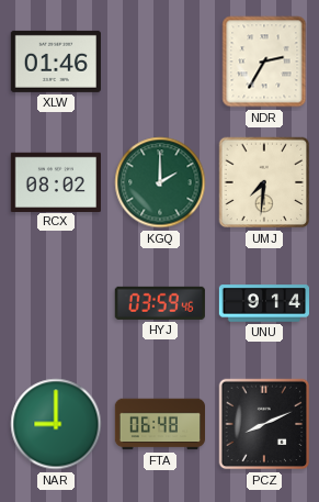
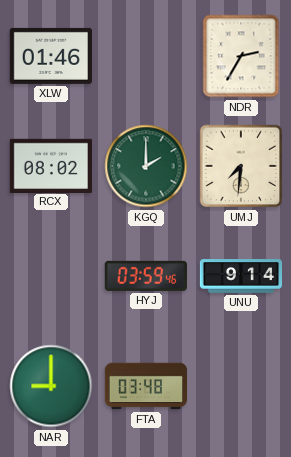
FTA: 06:48 -> 03:48
PCZ: 8:11 -> none
